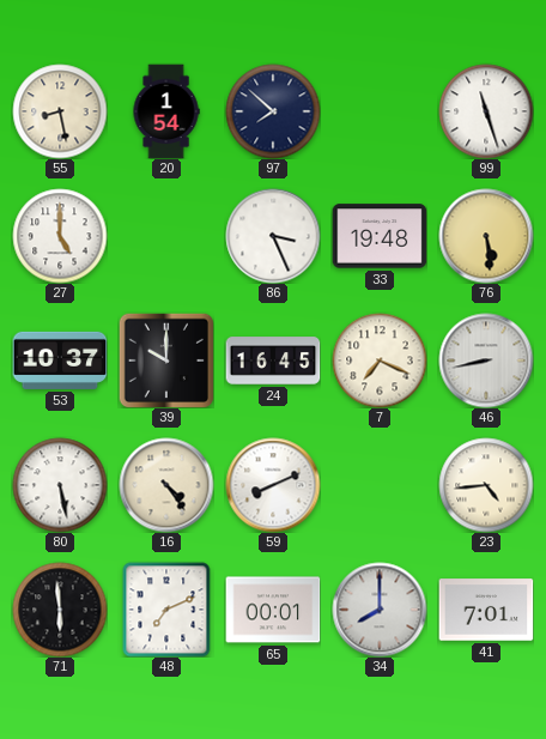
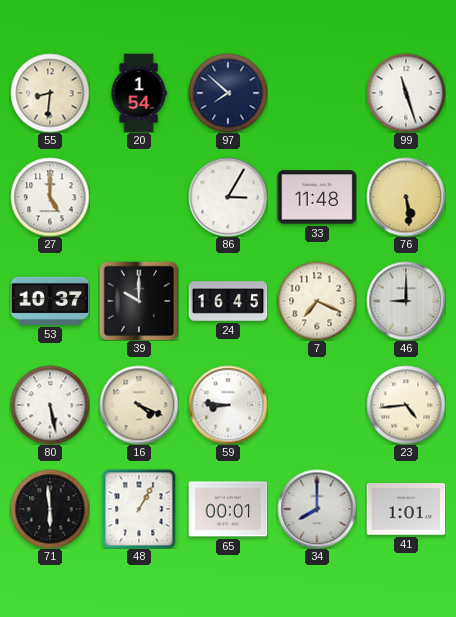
55: 8:28 -> 8:31
86: 3:26 -> 3:05
33: 19:48 -> 11:48
46: 8:43 -> 9:00
16: 4:24 -> 4:19
59: 8:11 -> 8:46
48: 7:11 -> 1:05
41: 7:01 -> 1:01
